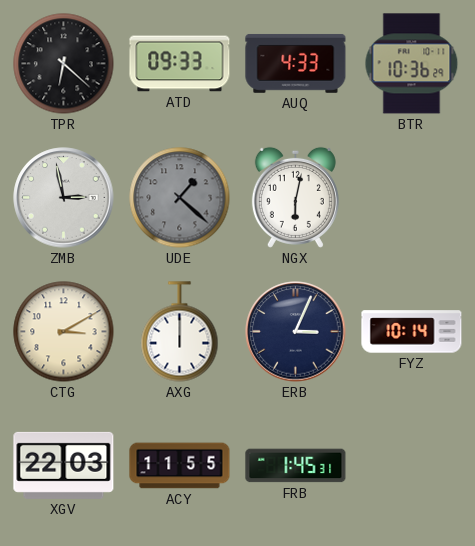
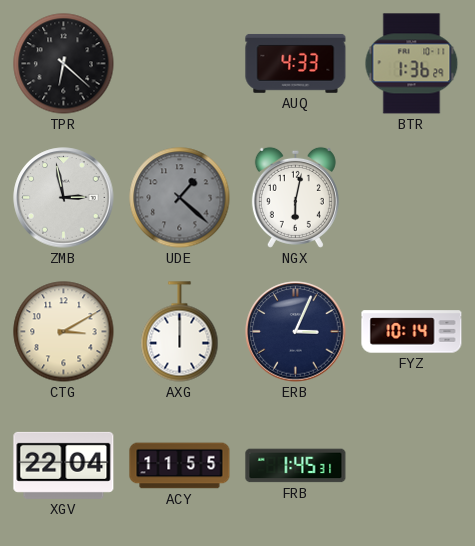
ATD: 09:33 -> none
BTR: 10:36 -> 1:36
XGV: 22:03 -> 22:04
